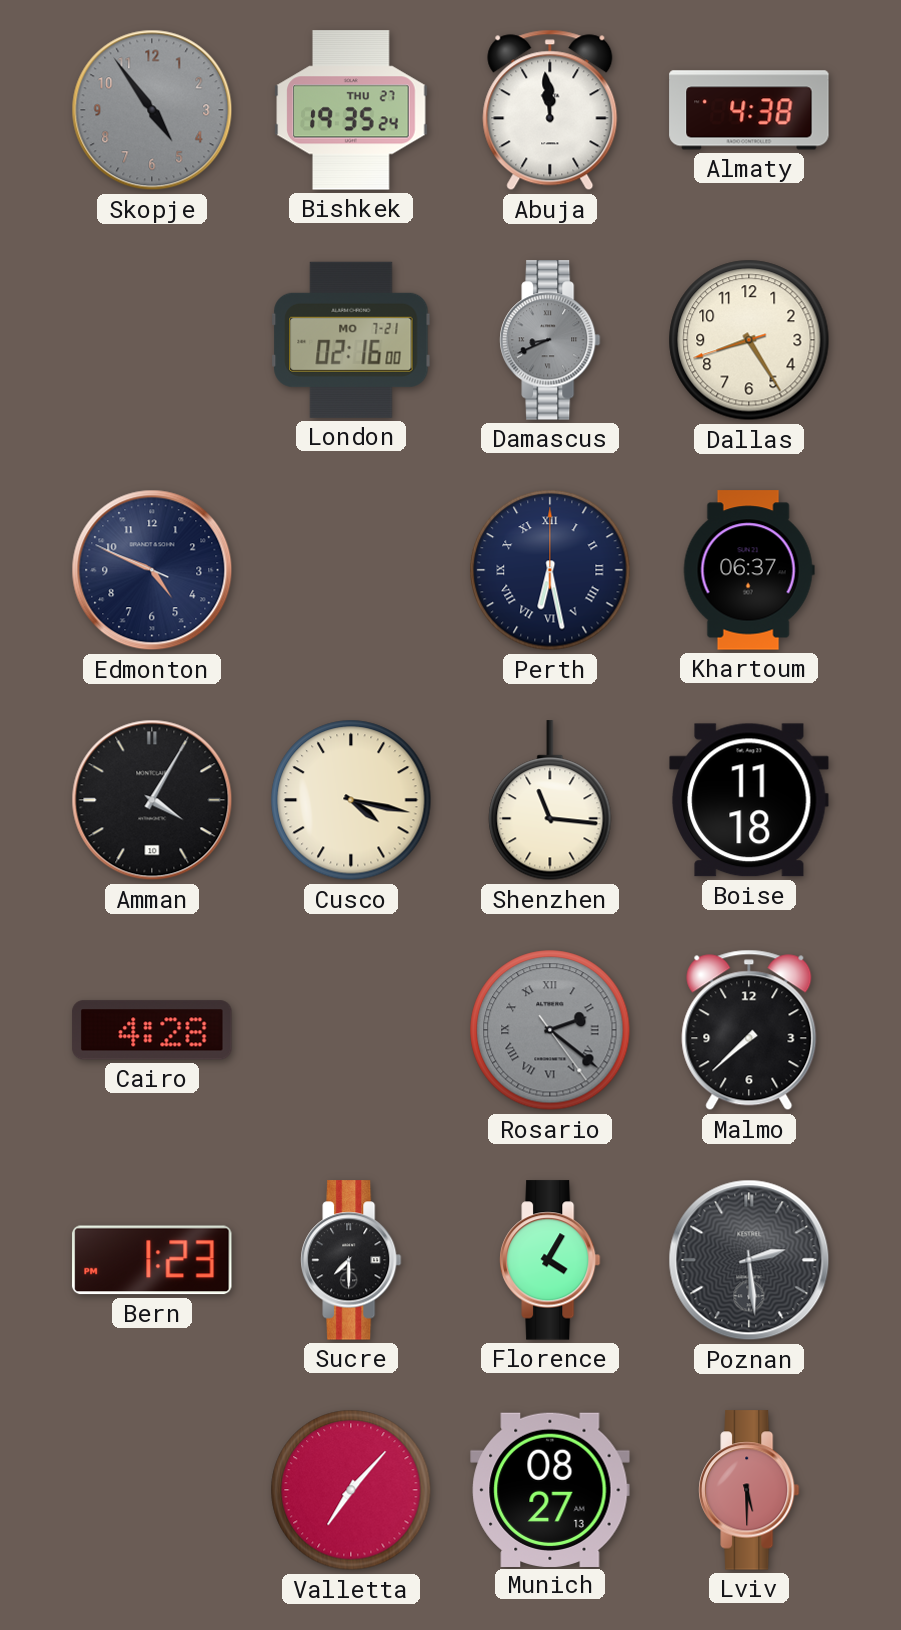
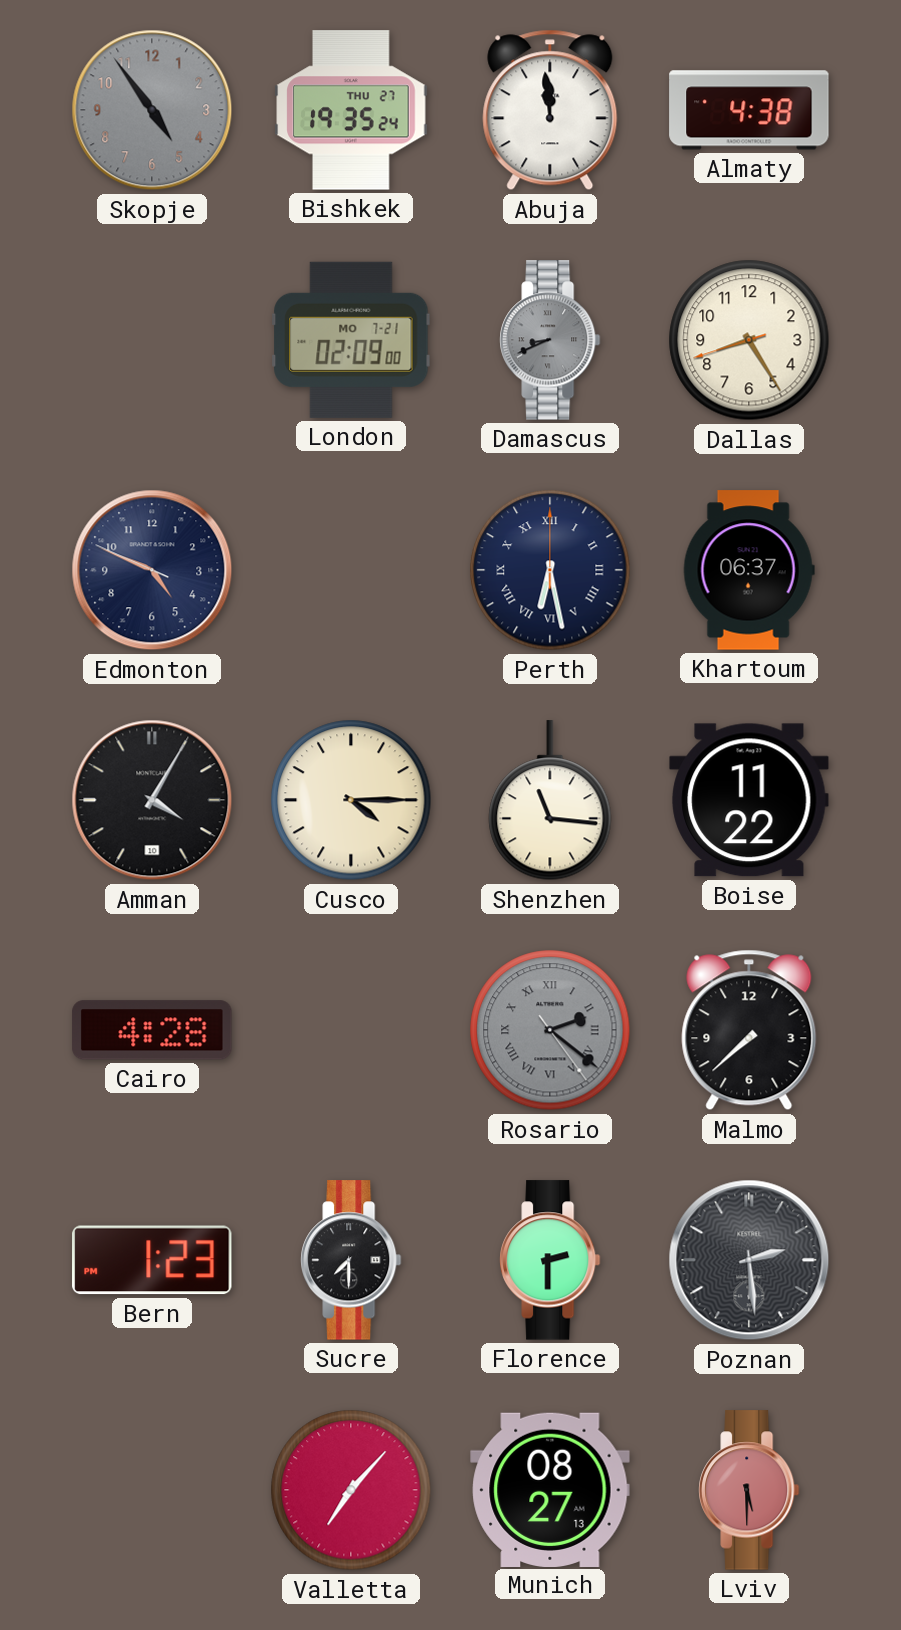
London: 02:16 -> 02:09
Cusco: 4:17 -> 4:15
Boise: 11:18 -> 11:22
Florence: 4:05 -> 2:30
